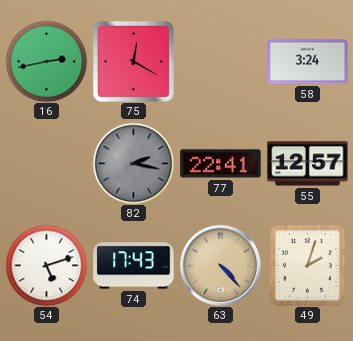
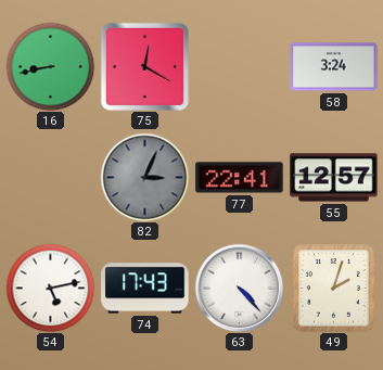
16: 2:43 -> 8:43
82: 2:17 -> 3:04
54: 5:12 -> 5:13
63 dial: champagne -> white
